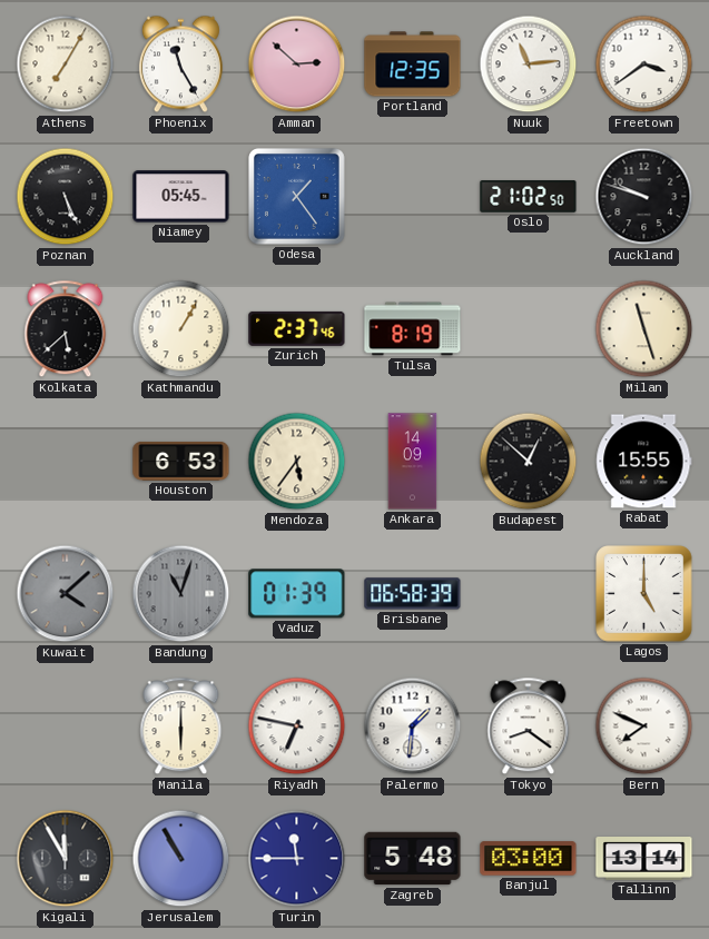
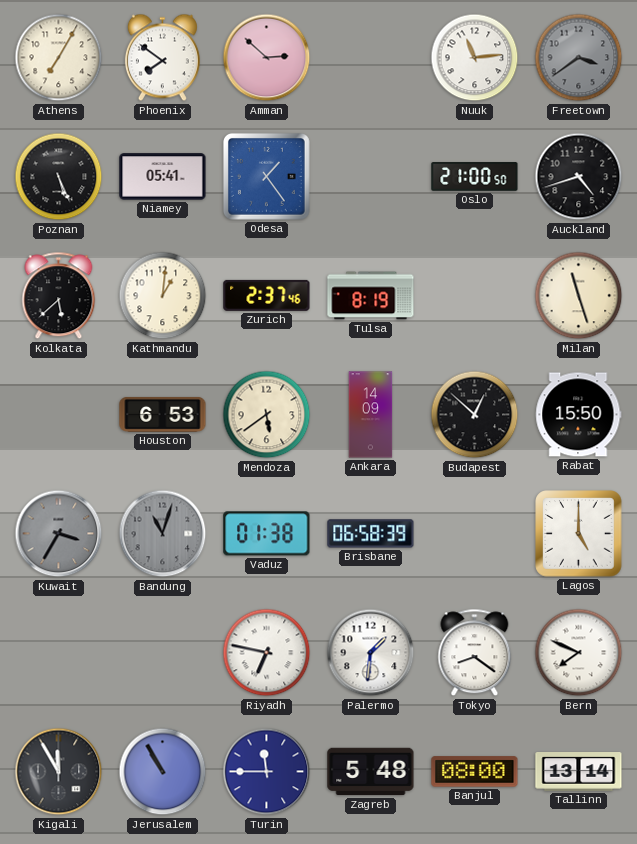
Phoenix: 11:25 -> 7:51
Portland: 12:35 -> none
Freetown dial: white -> grey
Niamey: 05:45 -> 05:41
Oslo: 21:02 -> 21:00
Auckland: 9:48 -> 4:42
Kathmandu: 1:05 -> 1:01
Mendoza: 5:36 -> 5:39
Rabat: 15:55 -> 15:50
Kuwait: 4:08 -> 3:35
Vaduz: 01:39 -> 01:38
Manila: 6:00 -> none
Banjul: 03:00 -> 08:00
